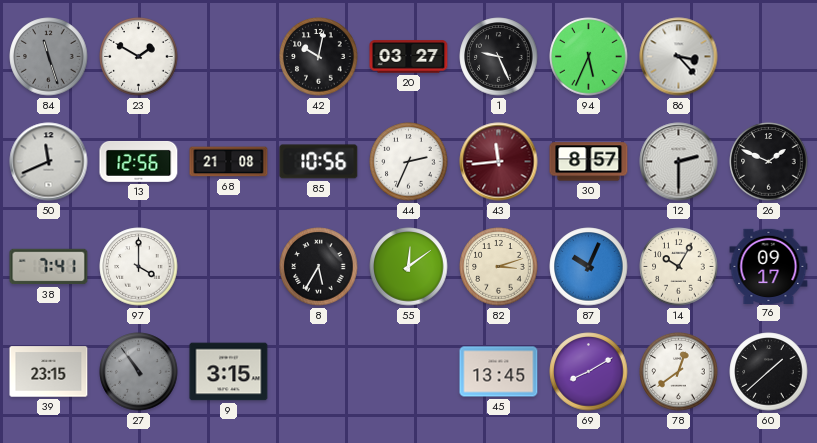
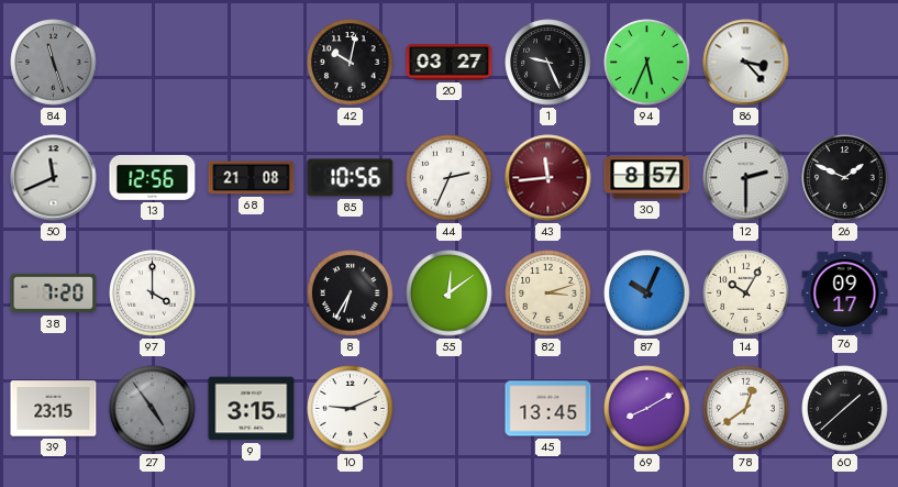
23: 1:50 -> none
38: 7:41 -> 7:20
8: 5:35 -> 6:35
27: 10:54 -> 4:54
10: none -> 9:11
